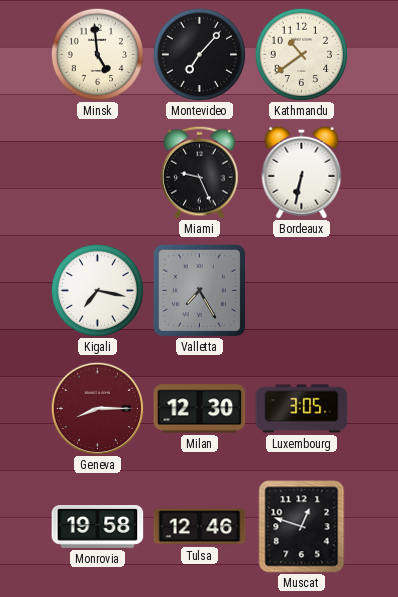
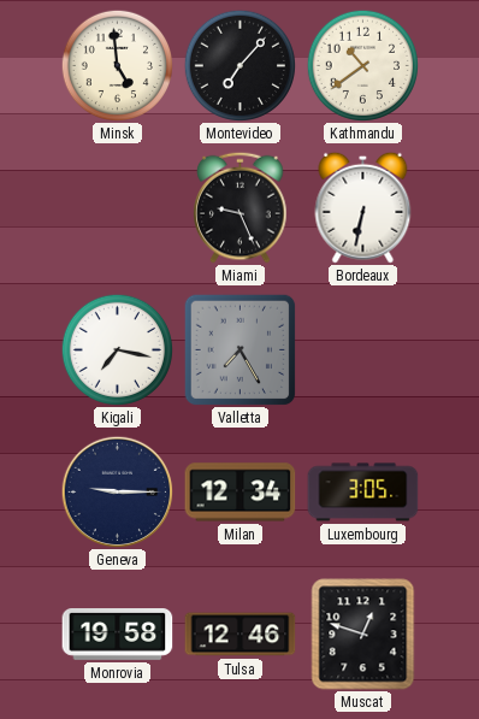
Geneva: 8:15 -> 9:15
Geneva dial: burgundy -> navy
Milan: 12:30 -> 12:34
